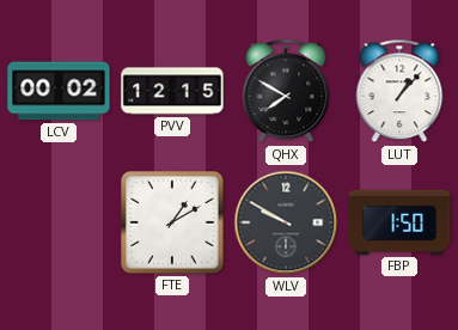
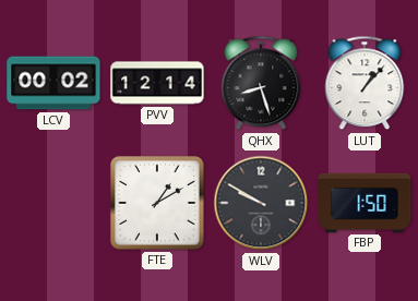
PVV: 12:15 -> 12:14
QHX: 7:50 -> 8:27
